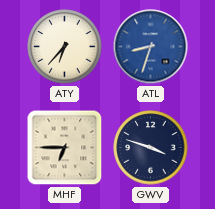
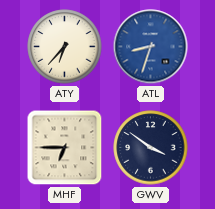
GWV: 3:48 -> 3:51
